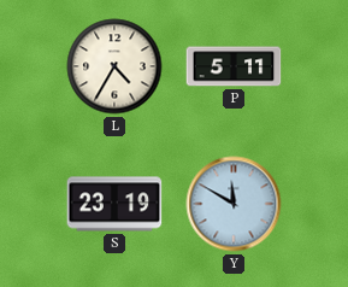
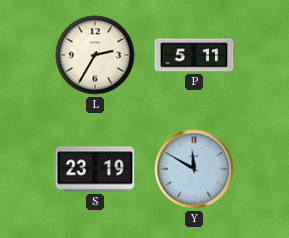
L: 4:35 -> 2:35
